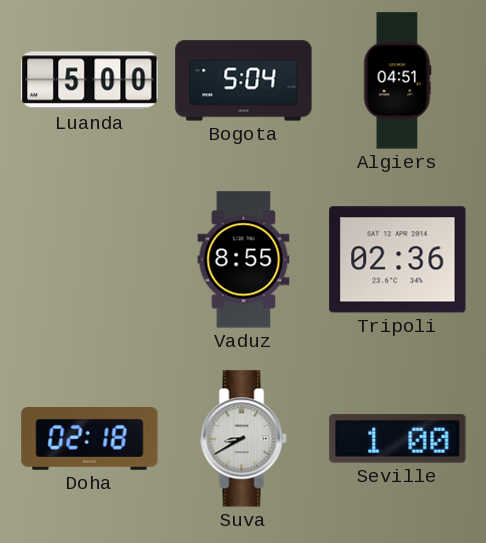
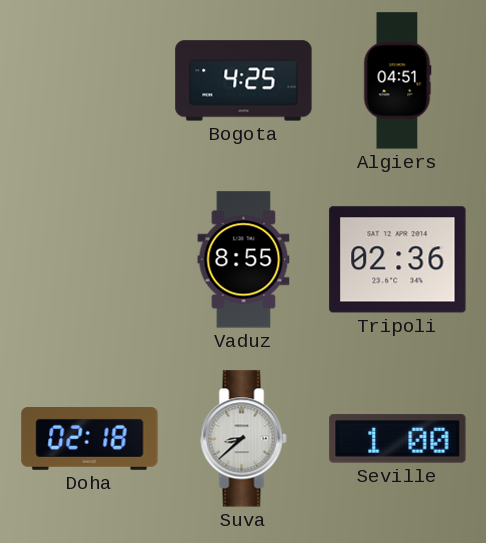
Luanda: 5:00 -> none
Bogota: 5:04 -> 4:25
Suva: 8:40 -> 8:38
